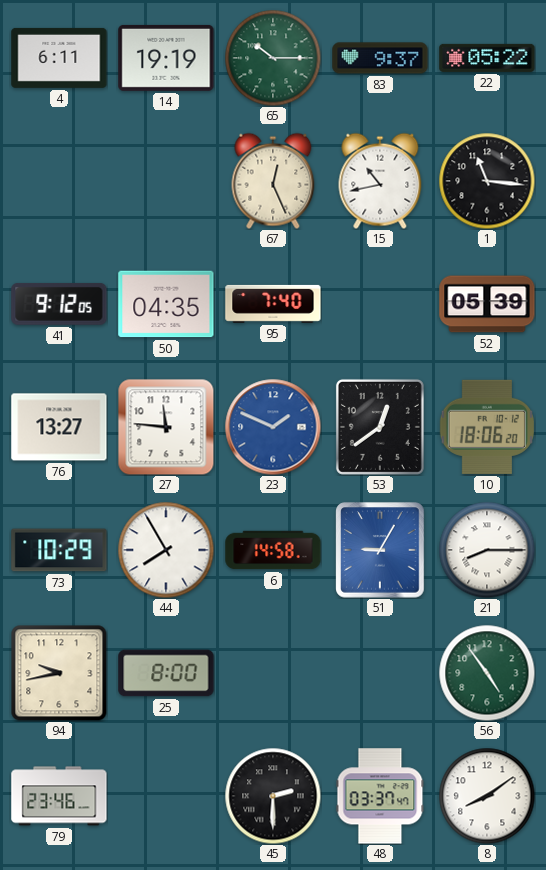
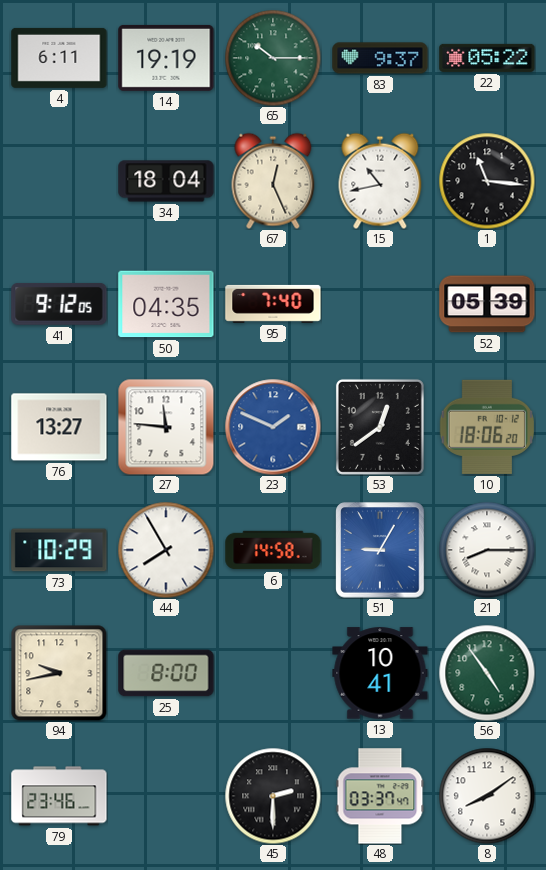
34: none -> 18:04
13: none -> 10:41
